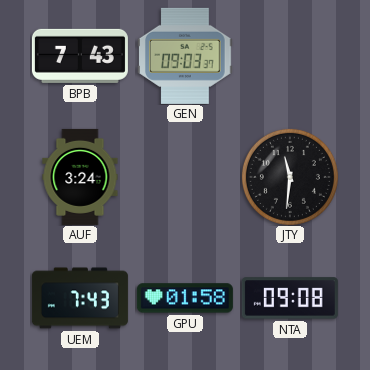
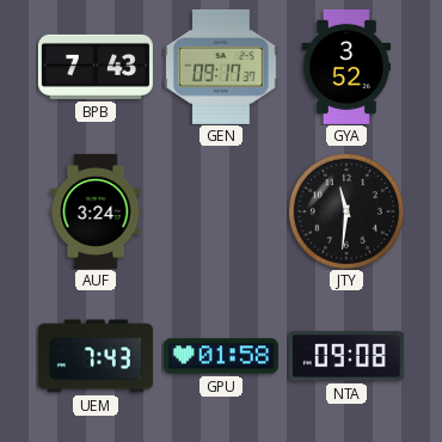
GEN: 09:03 -> 09:17
GYA: none -> 3:52
